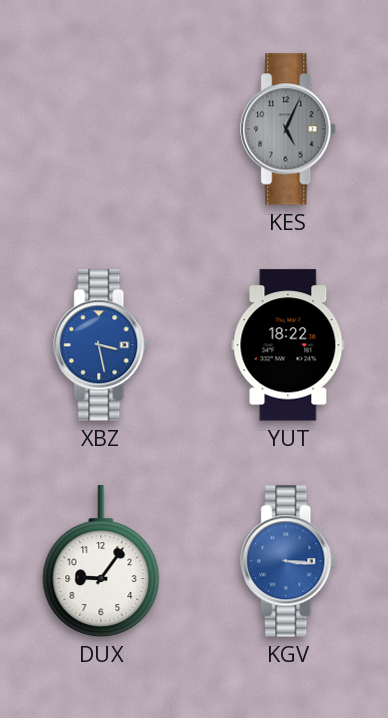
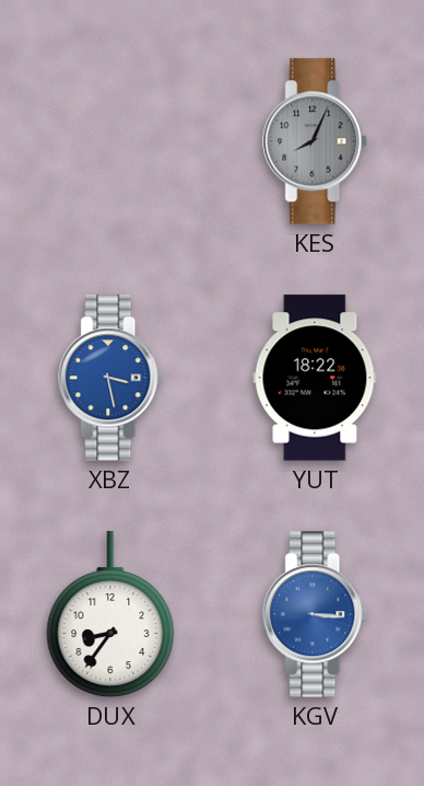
KES: 5:04 -> 8:04
DUX: 9:06 -> 8:36
